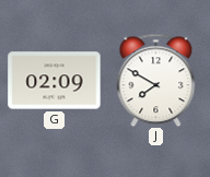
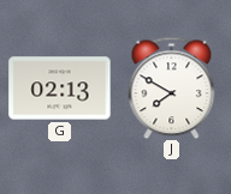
G: 02:09 -> 02:13
